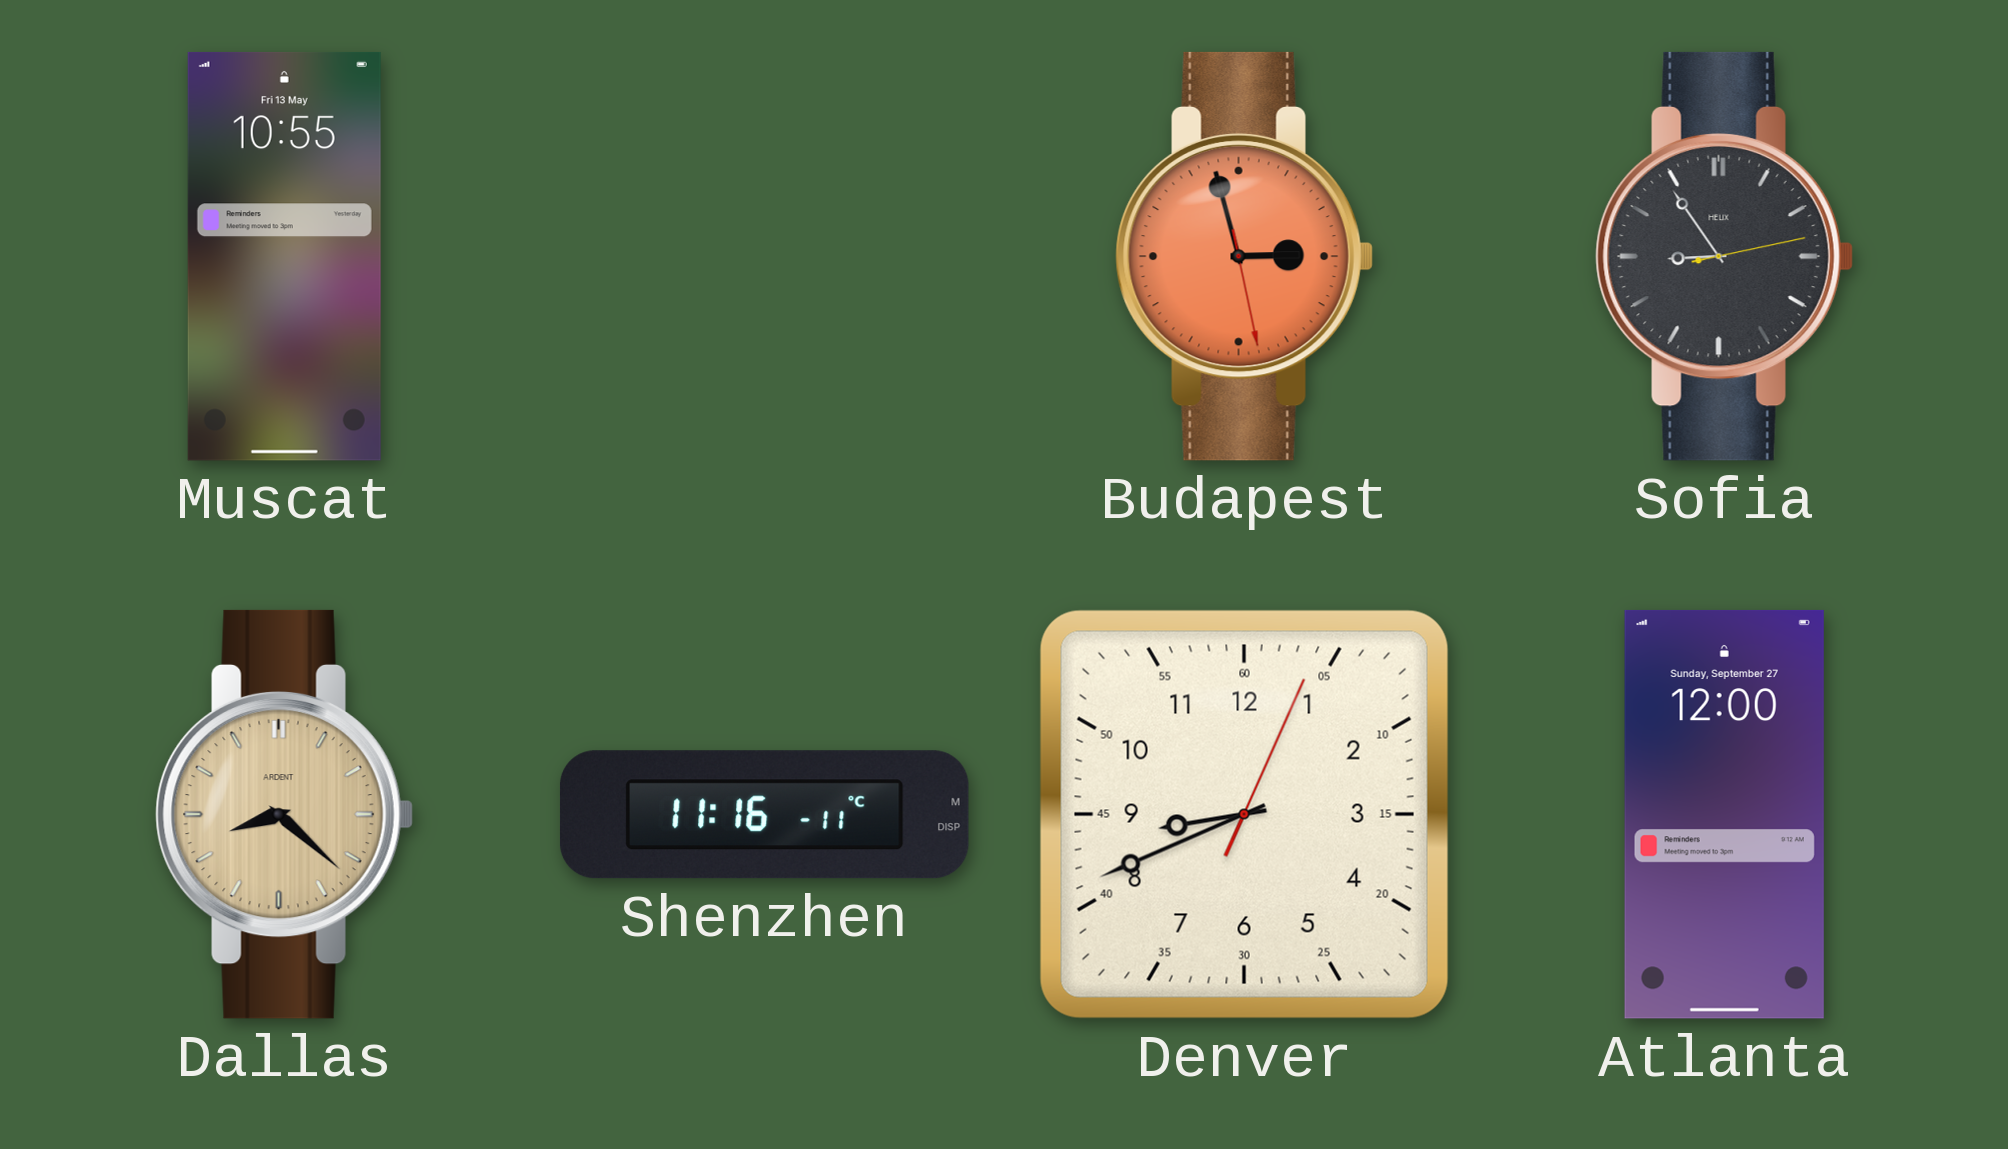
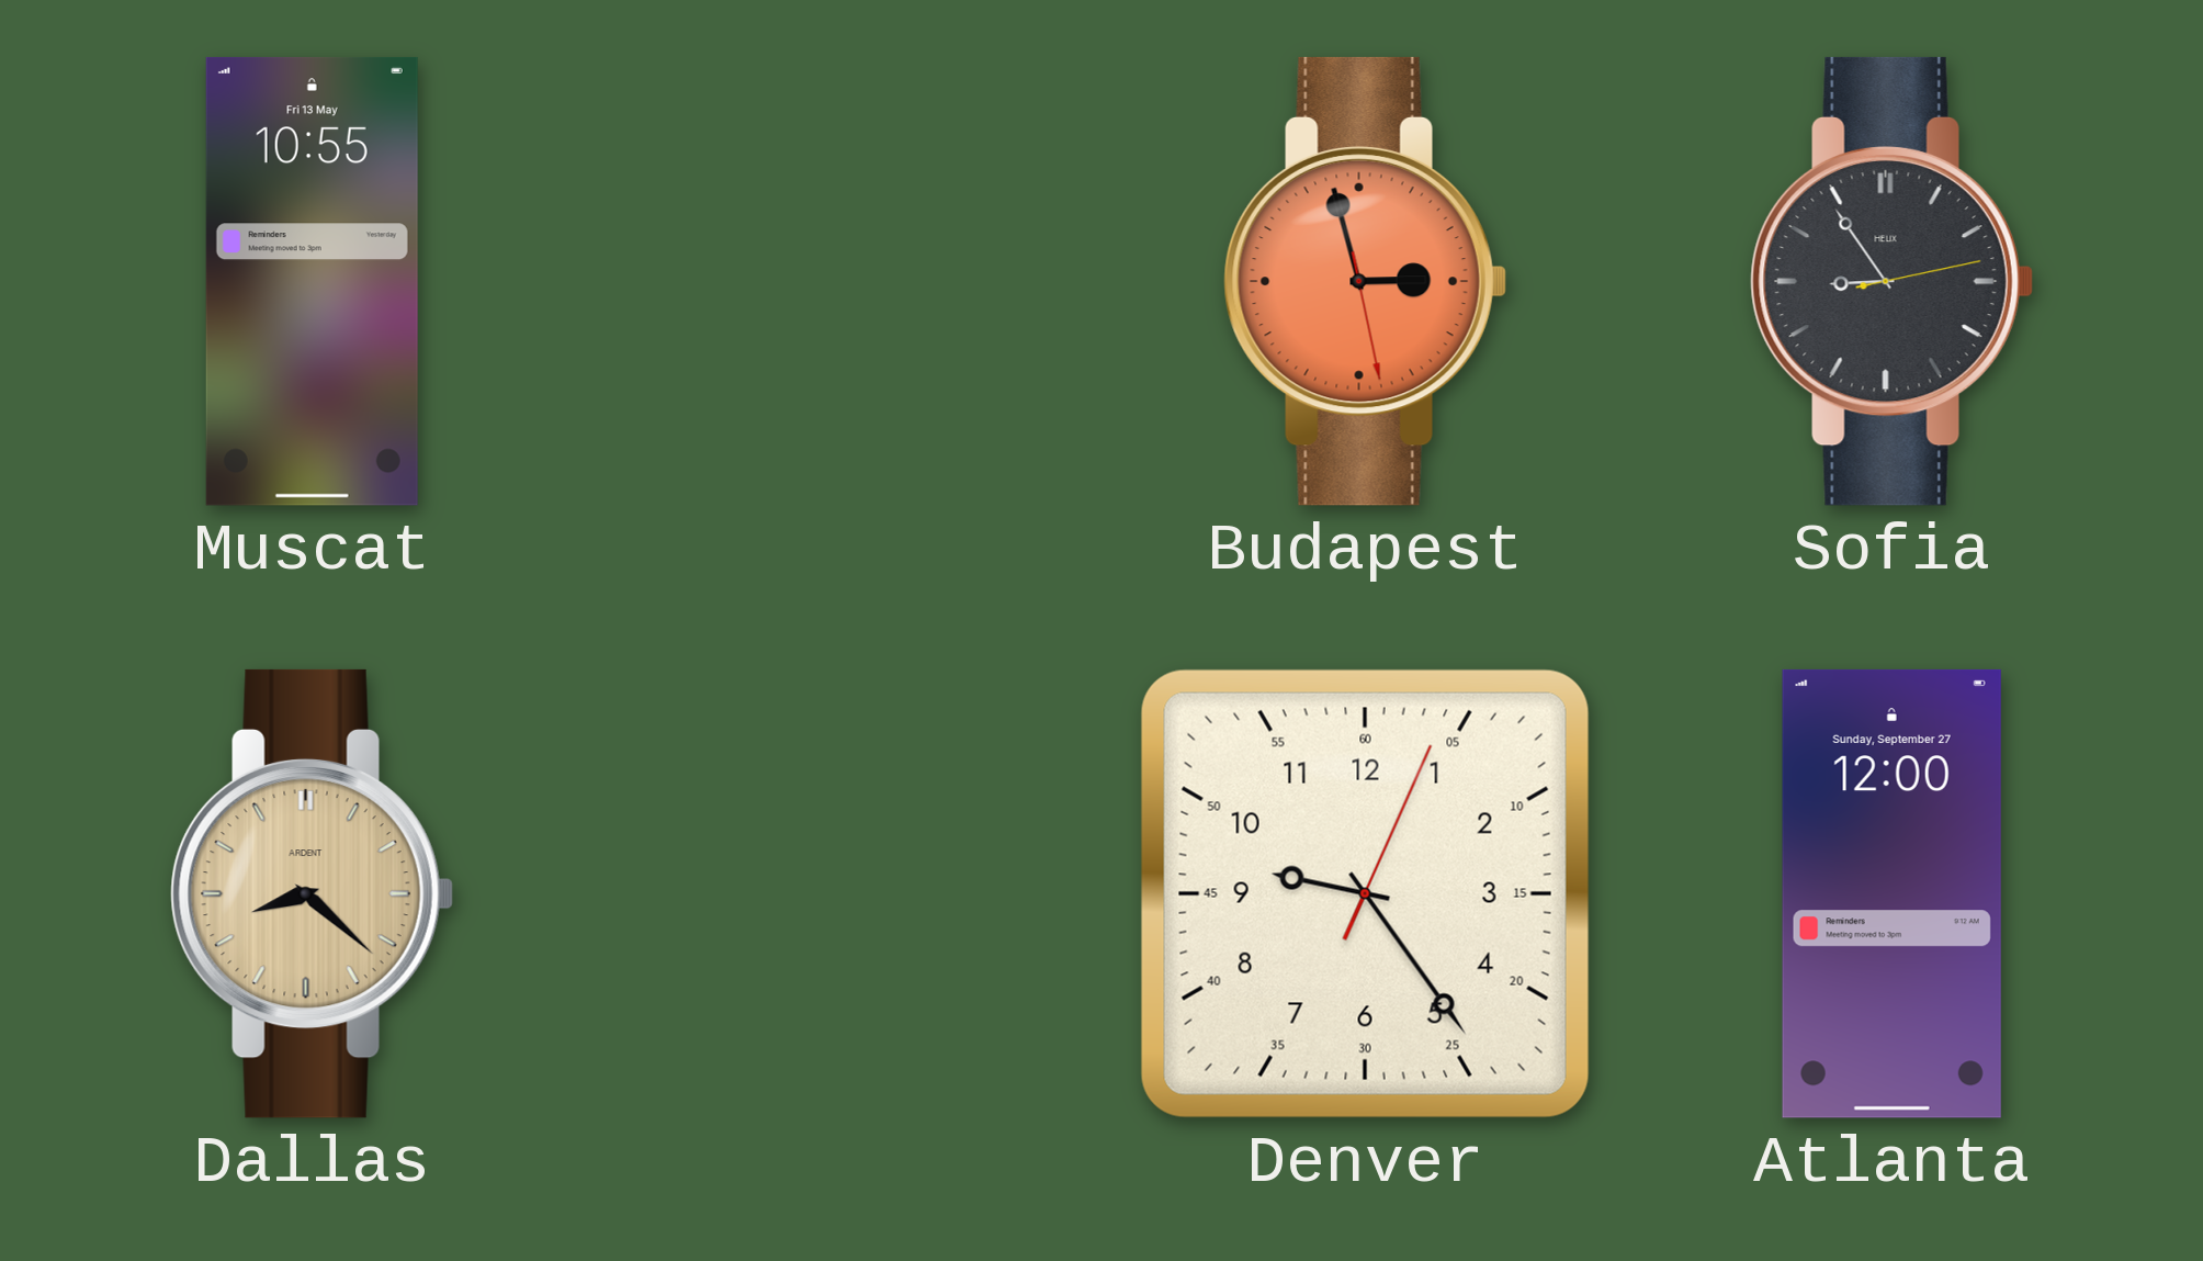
Shenzhen: 11:16 -> none
Denver: 8:41 -> 9:24
